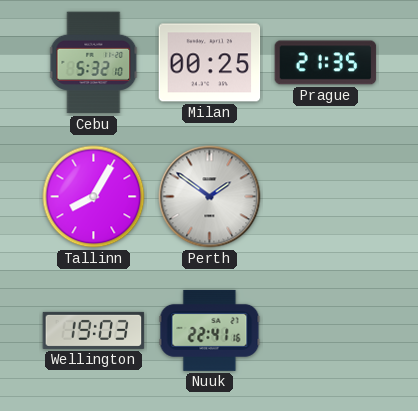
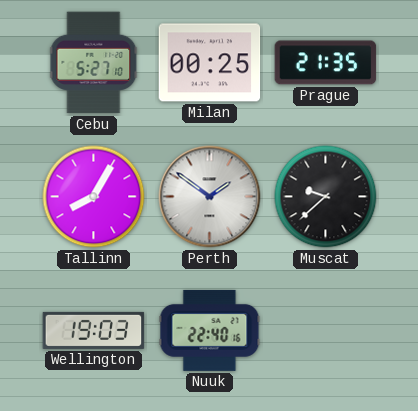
Cebu: 5:32 -> 5:27
Muscat: none -> 9:38
Nuuk: 22:41 -> 22:40
